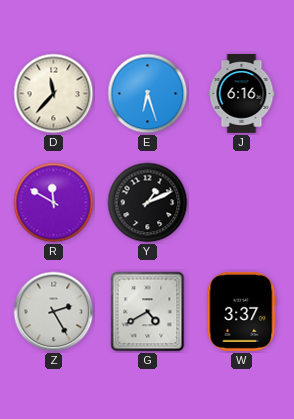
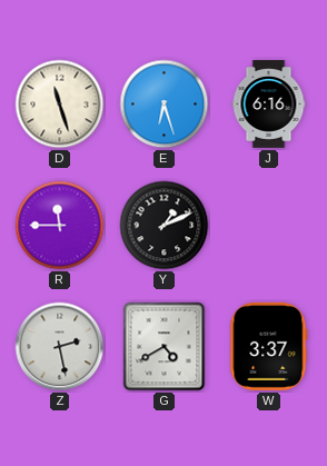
D: 11:37 -> 11:27
R: 11:50 -> 11:45
Z: 2:25 -> 2:28
